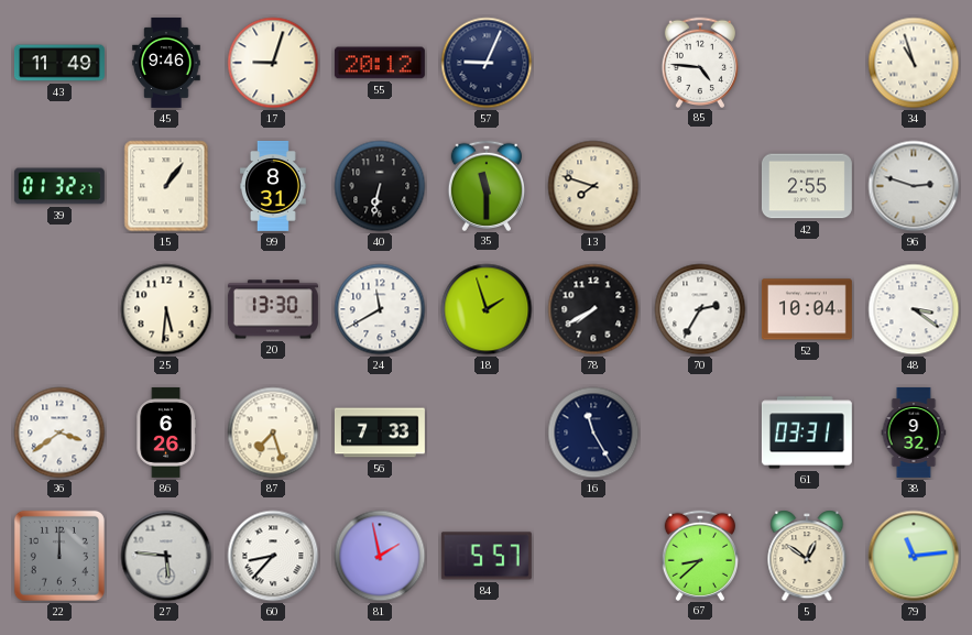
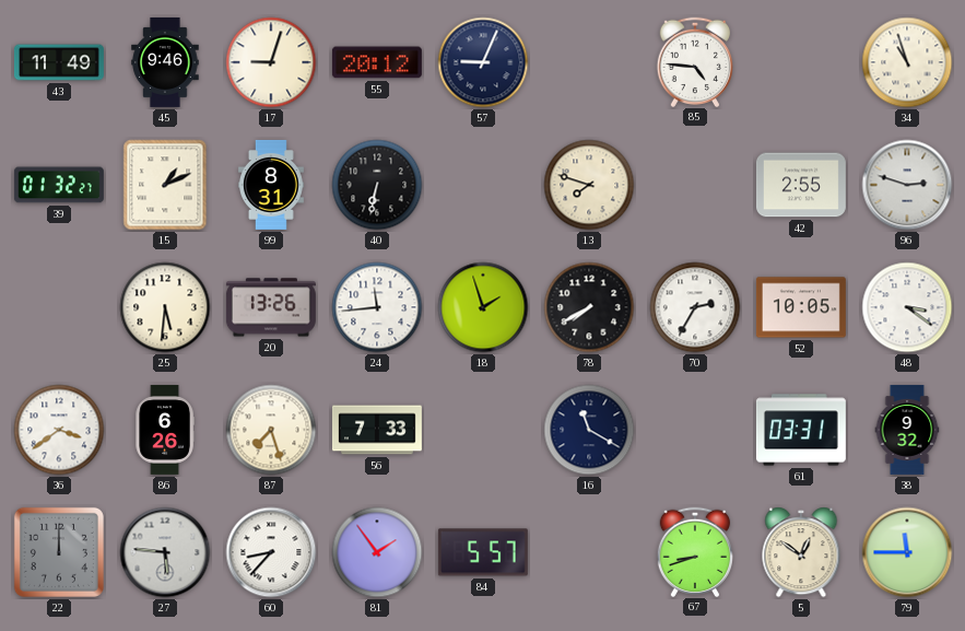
15: 1:06 -> 1:11
35: 11:30 -> none
20: 13:30 -> 13:26
24: 11:40 -> 11:44
52: 10:04 -> 10:05
16: 11:25 -> 11:20
81: 1:58 -> 1:54
67: 8:38 -> 8:42
79: 11:14 -> 11:45
